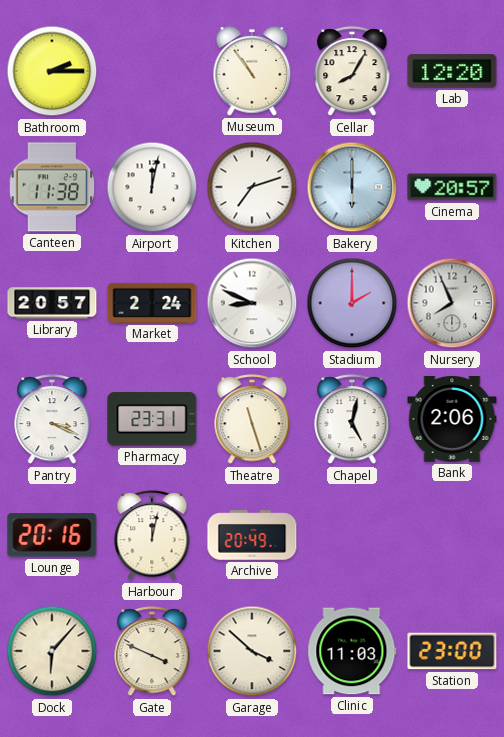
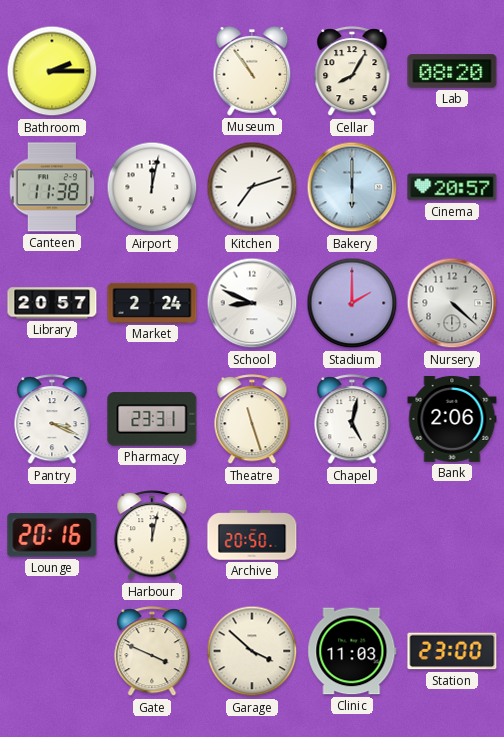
Lab: 12:20 -> 08:20
Nursery: 7:56 -> 4:22
Archive: 20:49 -> 20:50
Dock: 6:07 -> none
